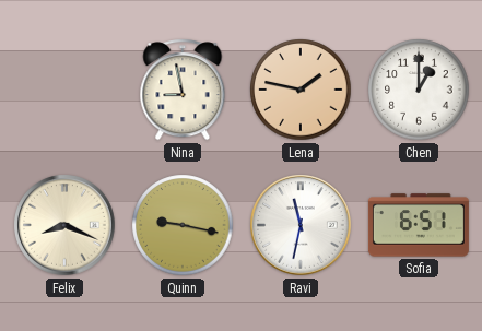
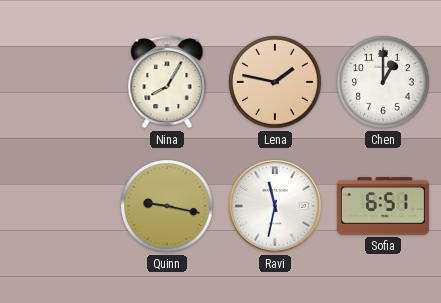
Nina: 8:58 -> 8:05
Felix: 8:19 -> none
